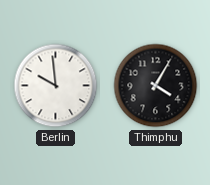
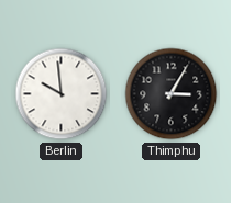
Thimphu: 4:05 -> 3:05
